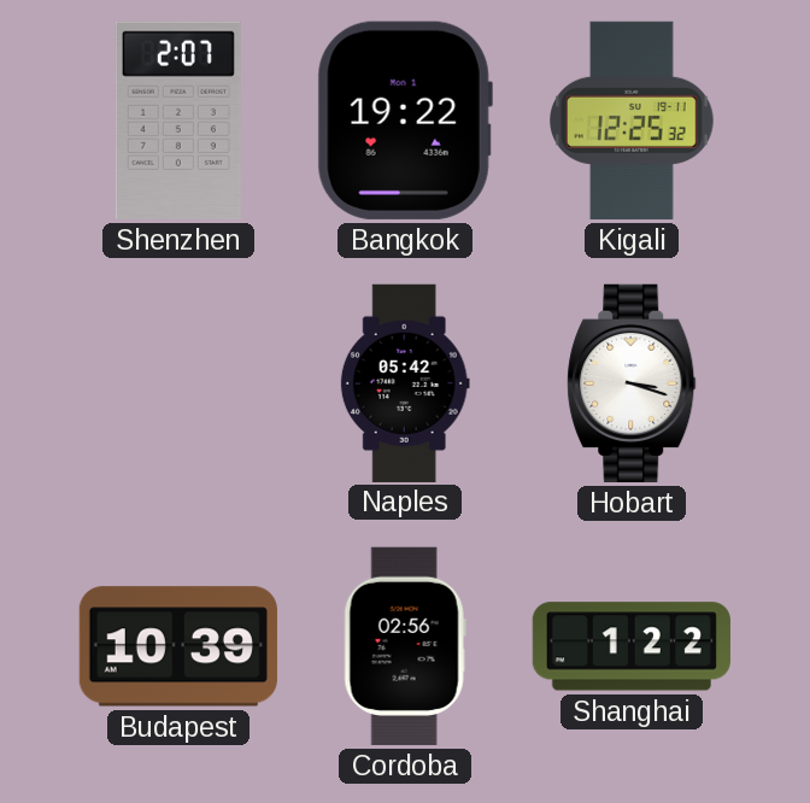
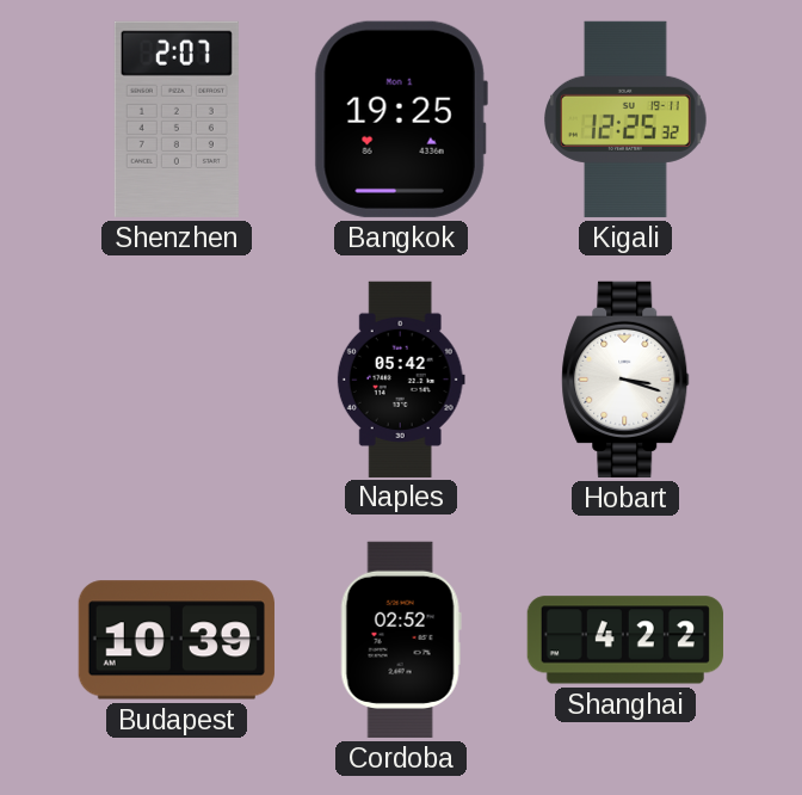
Bangkok: 19:22 -> 19:25
Cordoba: 02:56 -> 02:52
Shanghai: 1:22 -> 4:22
